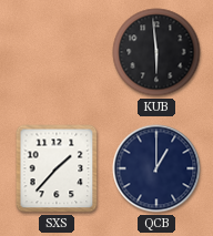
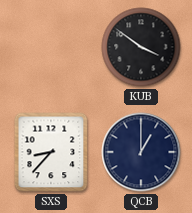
KUB: 5:59 -> 3:51
SXS: 1:37 -> 8:37
